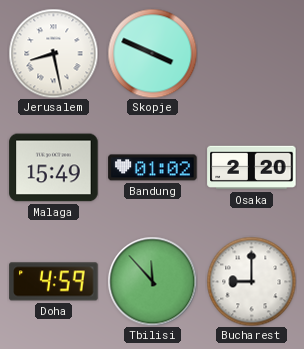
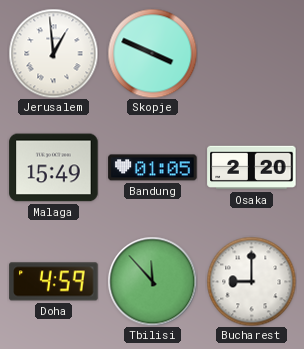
Jerusalem: 8:28 -> 12:59
Bandung: 01:02 -> 01:05
